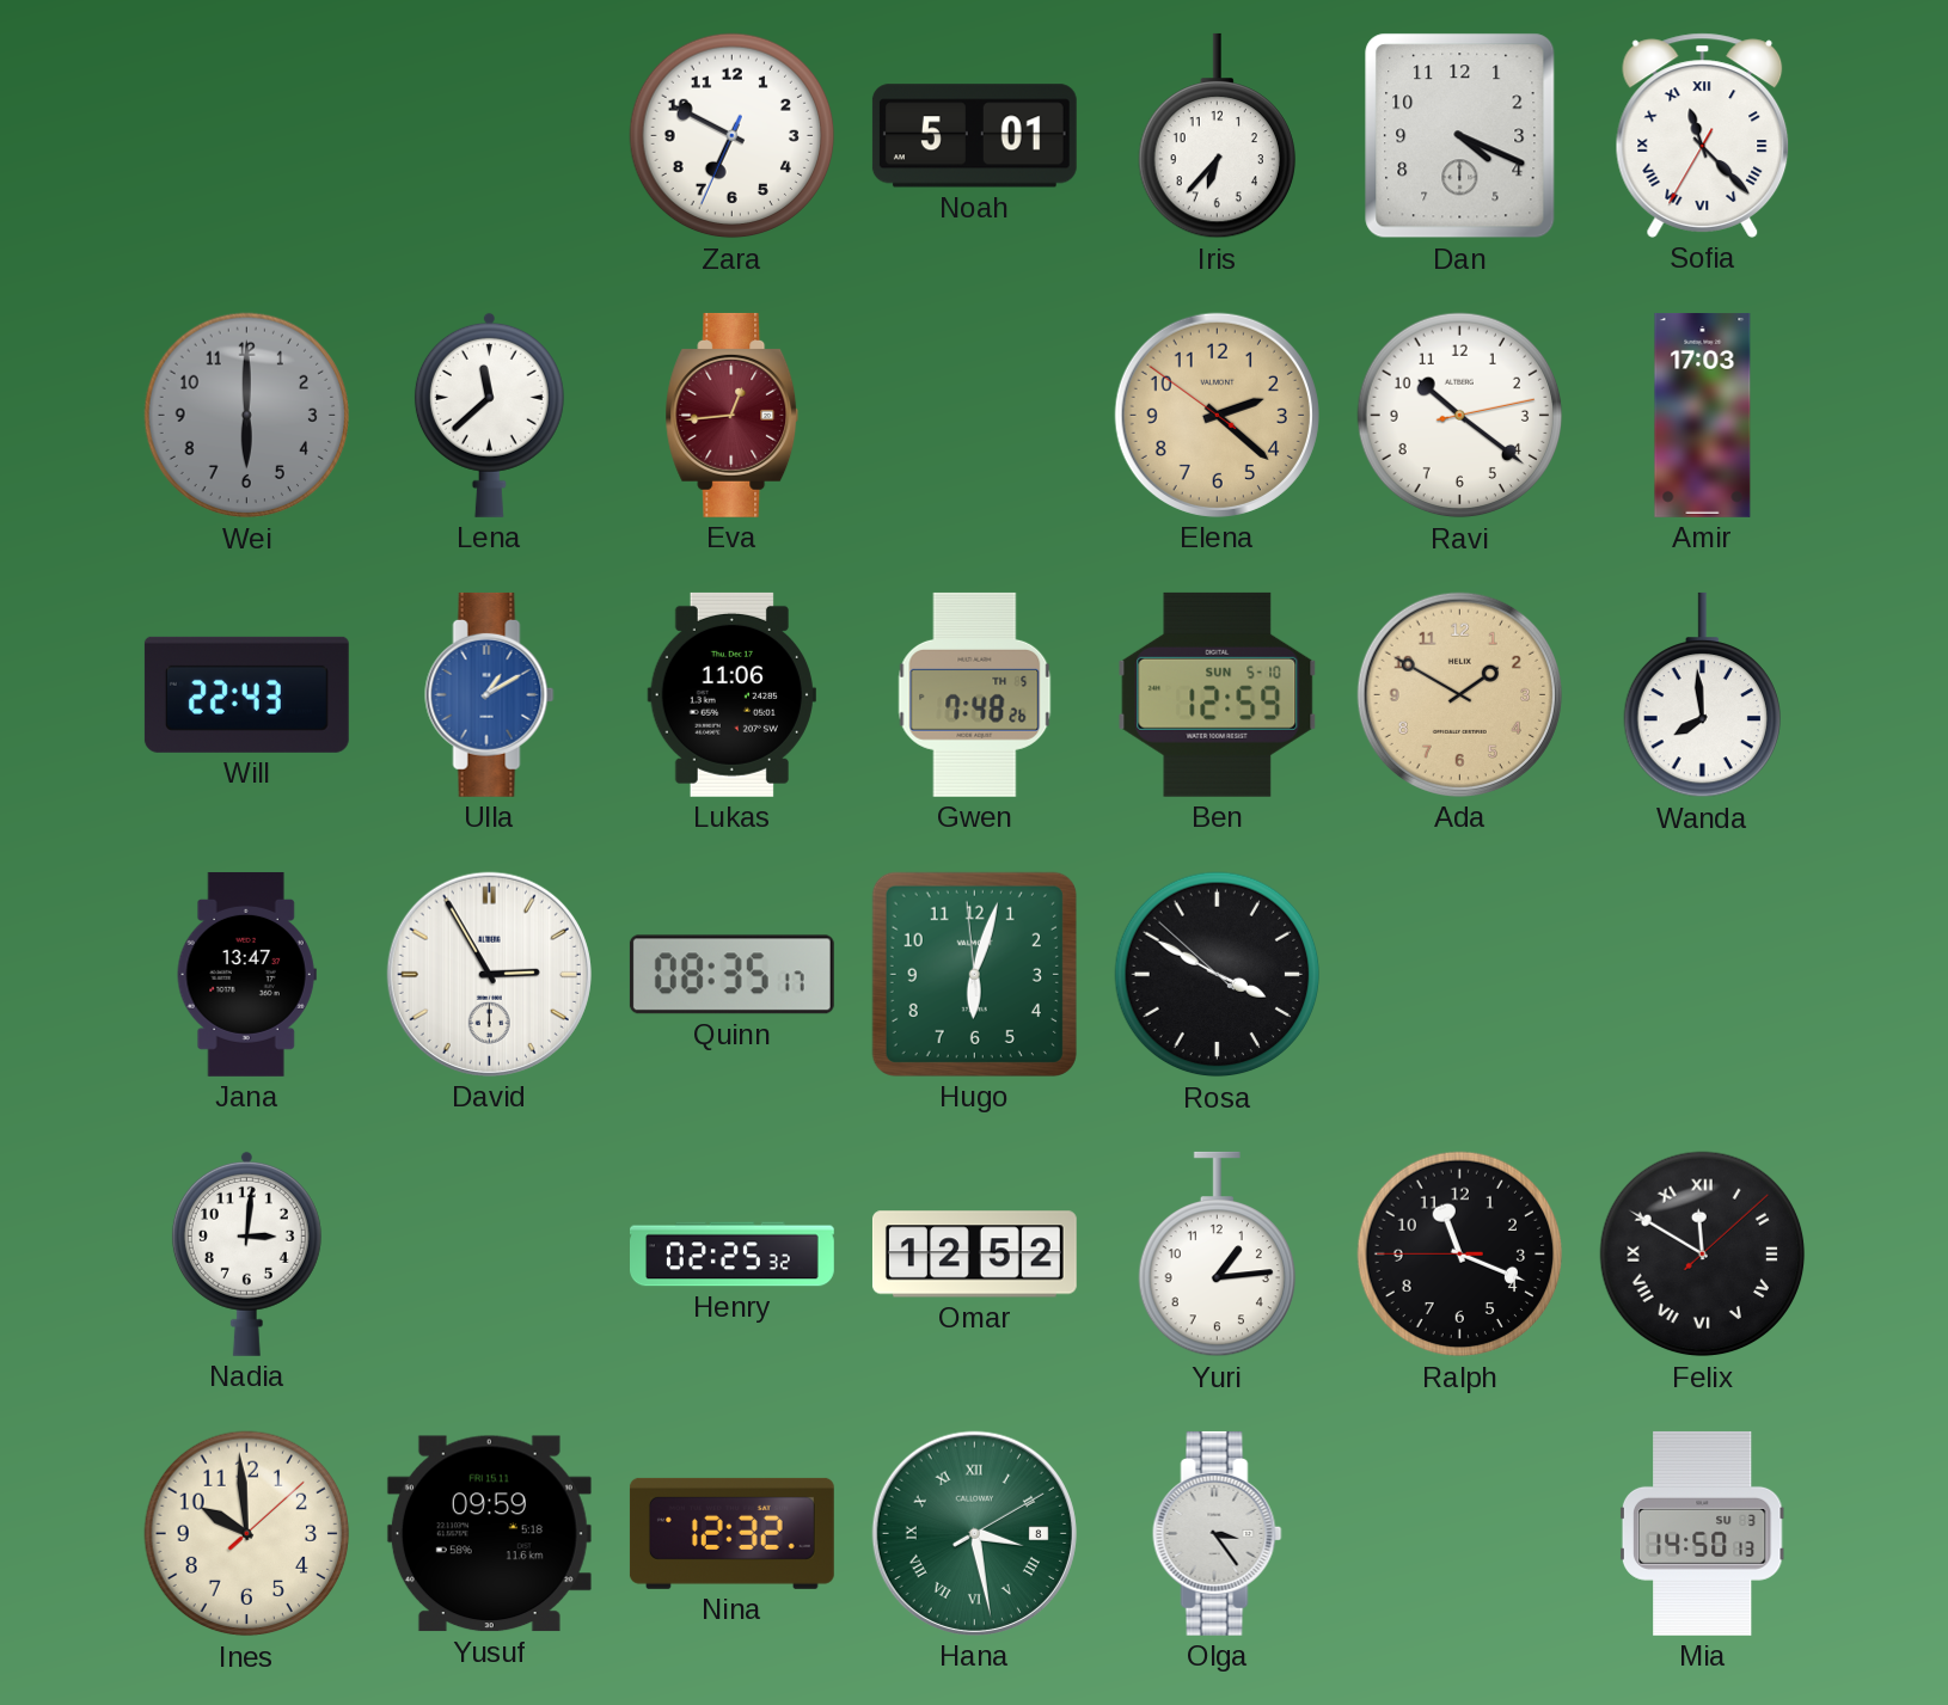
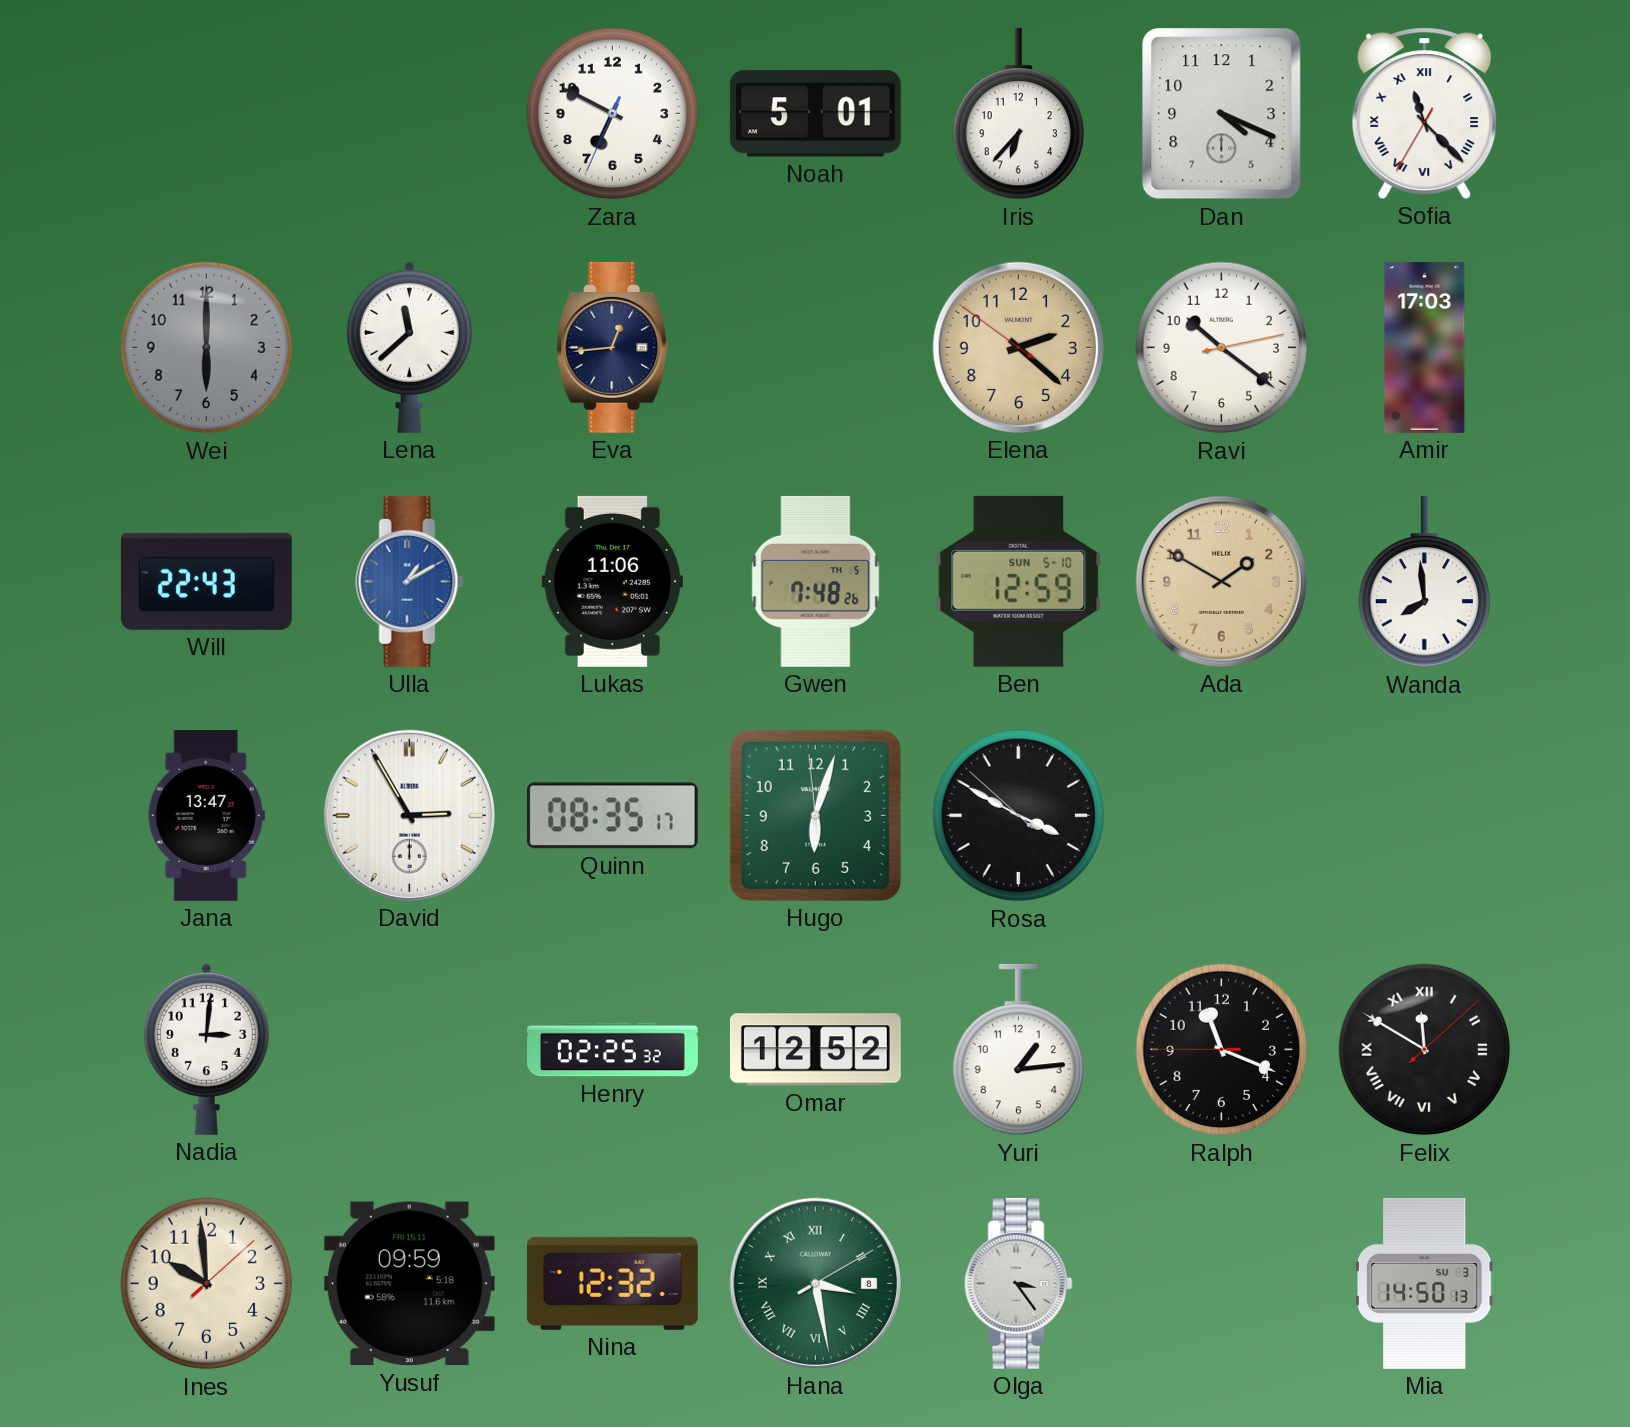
Eva dial: burgundy -> navy
